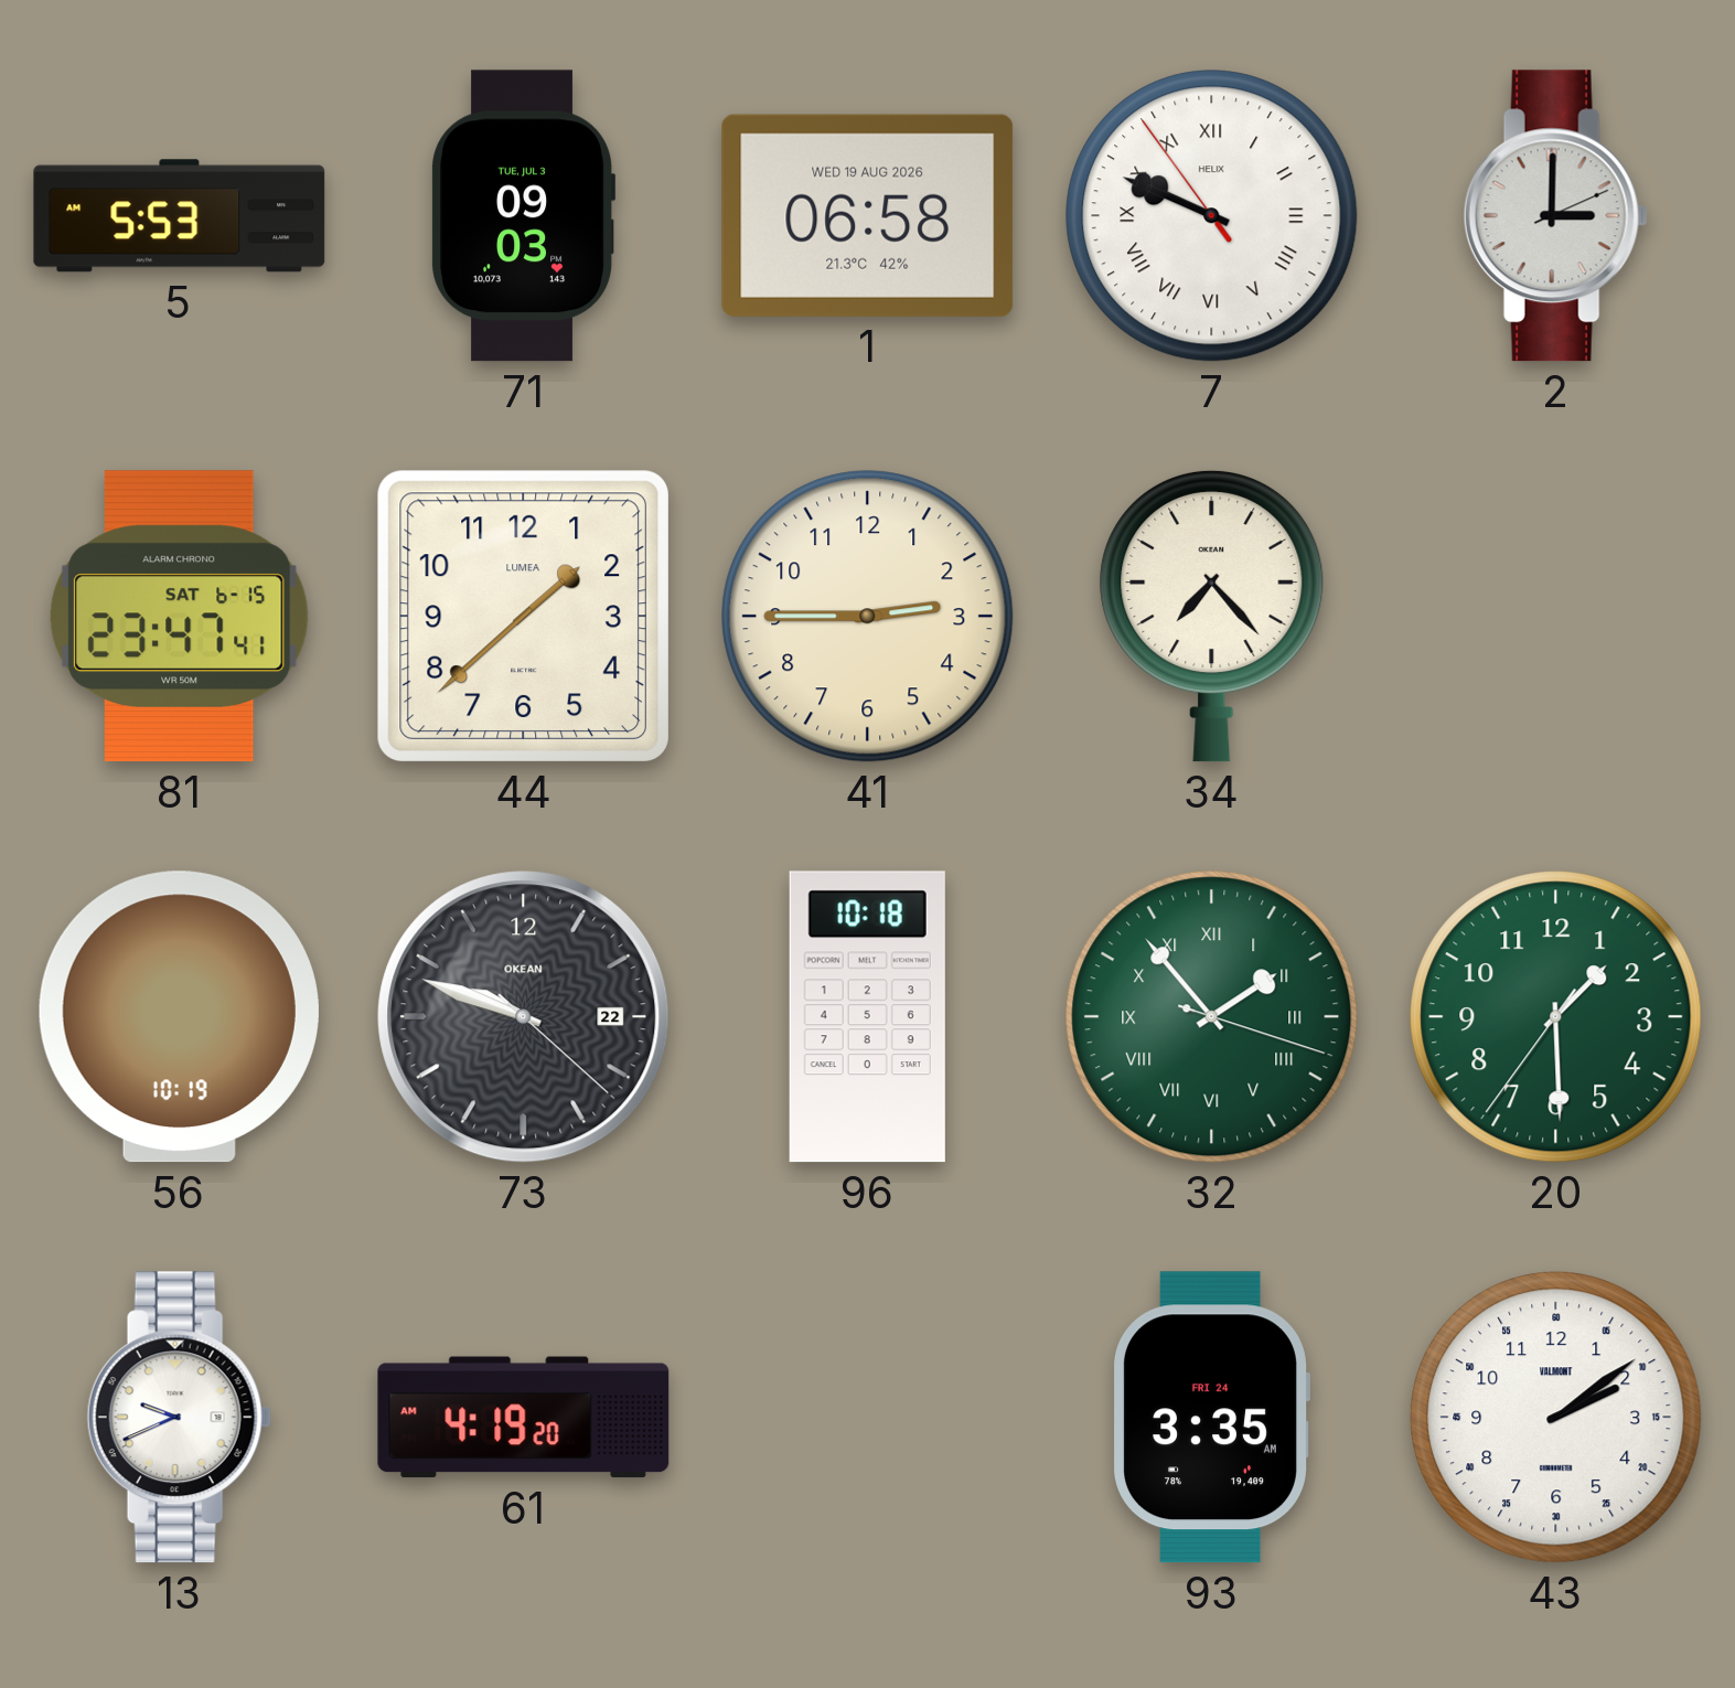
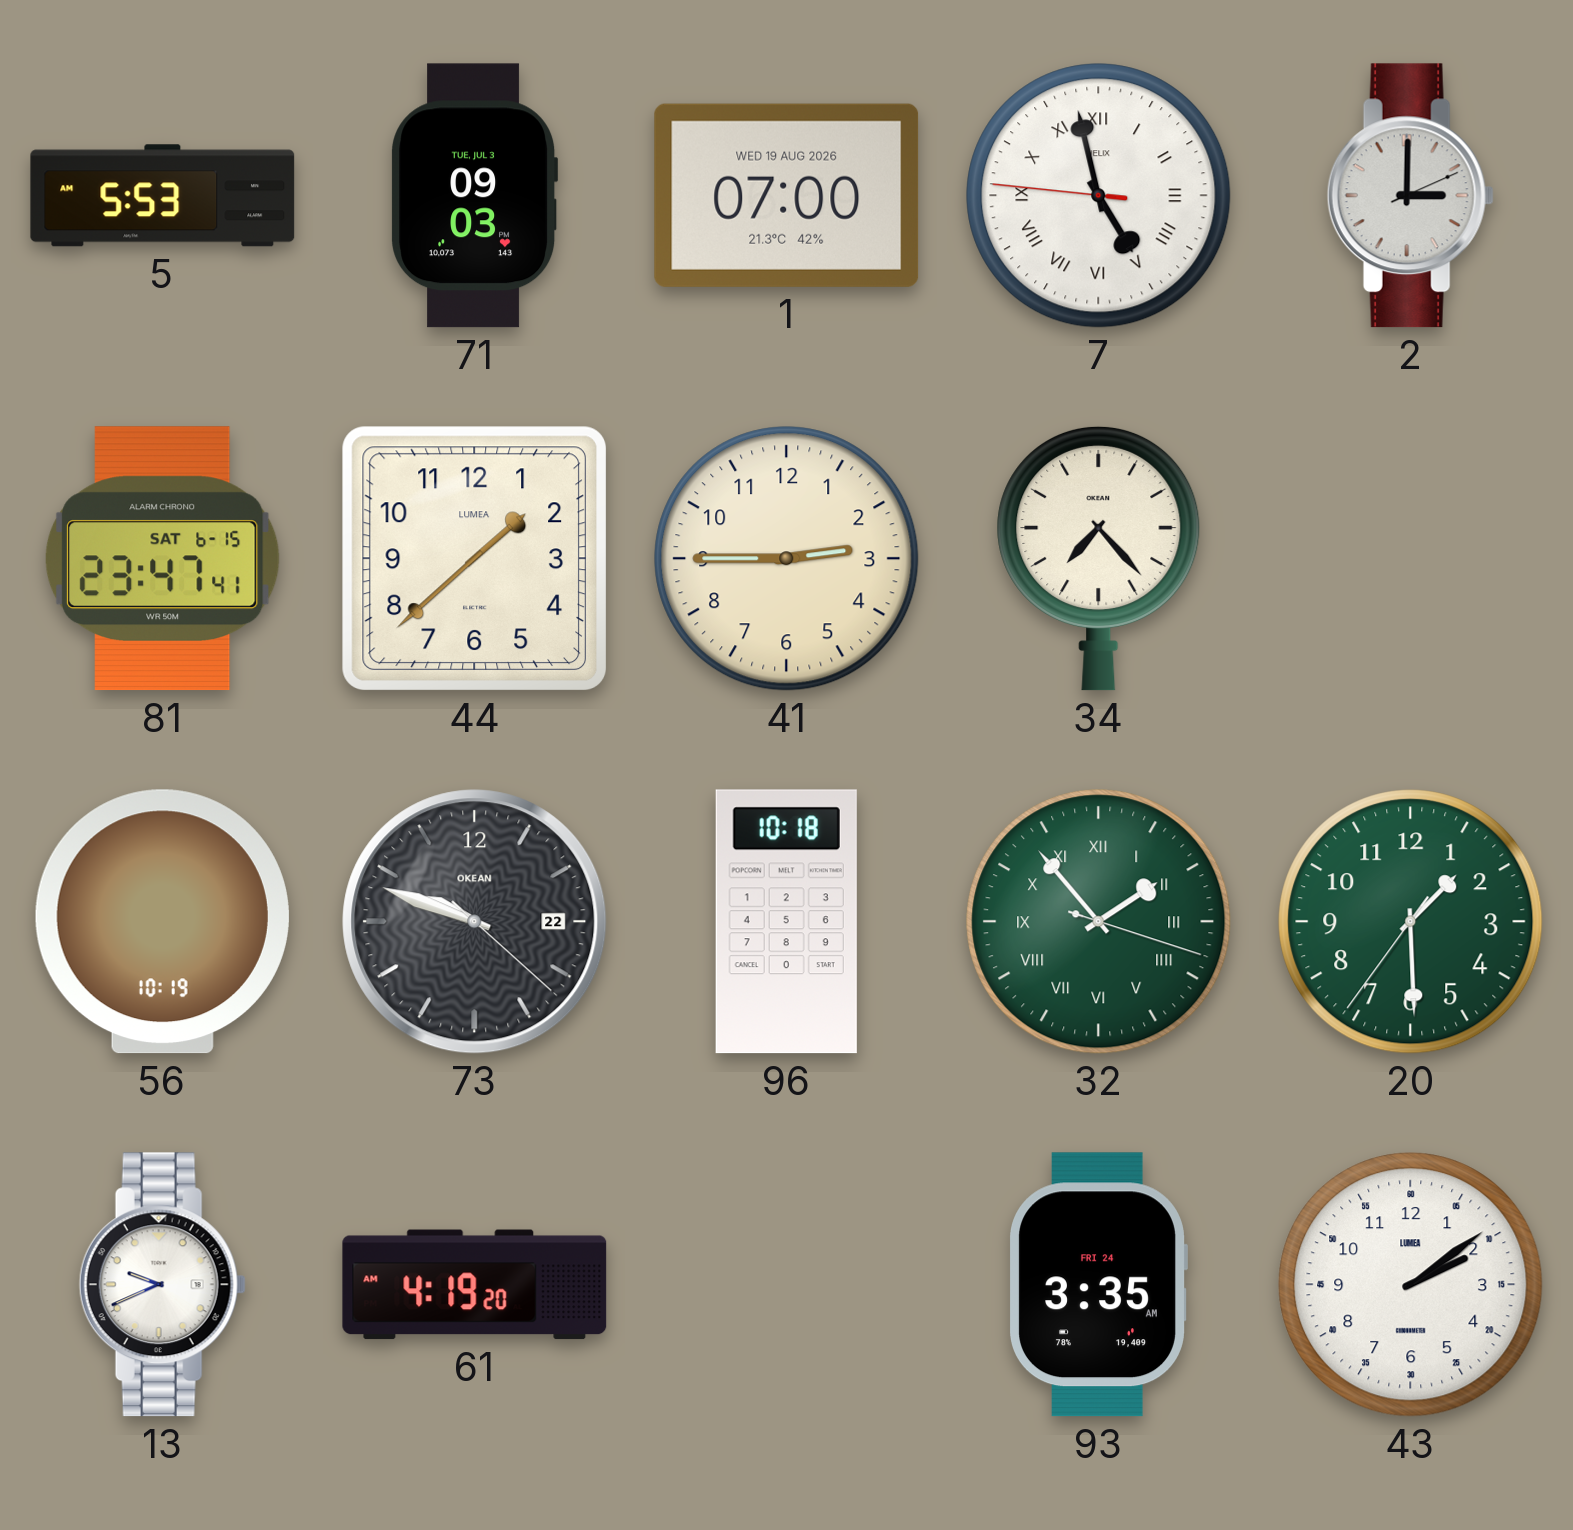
1: 06:58 -> 07:00
7: 9:48 -> 4:57
43 brand: VALMONT -> LUMEA
